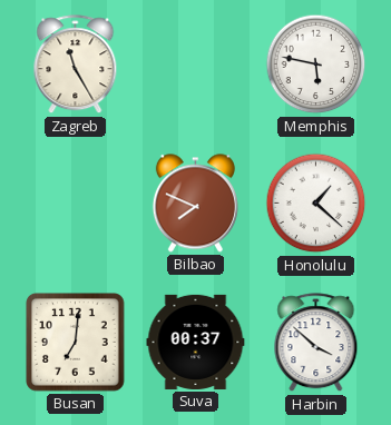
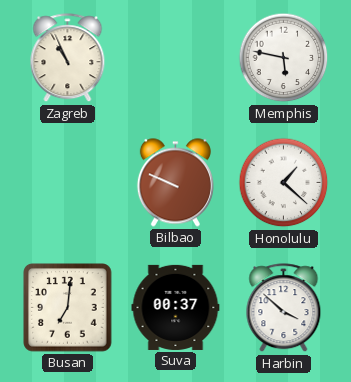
Zagreb: 11:25 -> 10:56
Bilbao: 7:49 -> 9:49
